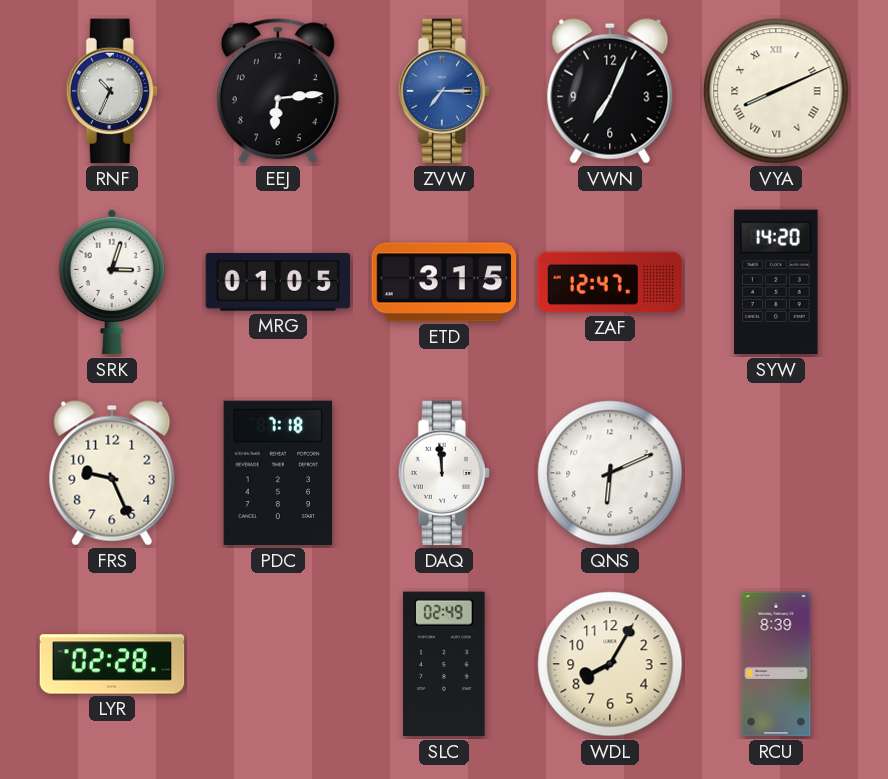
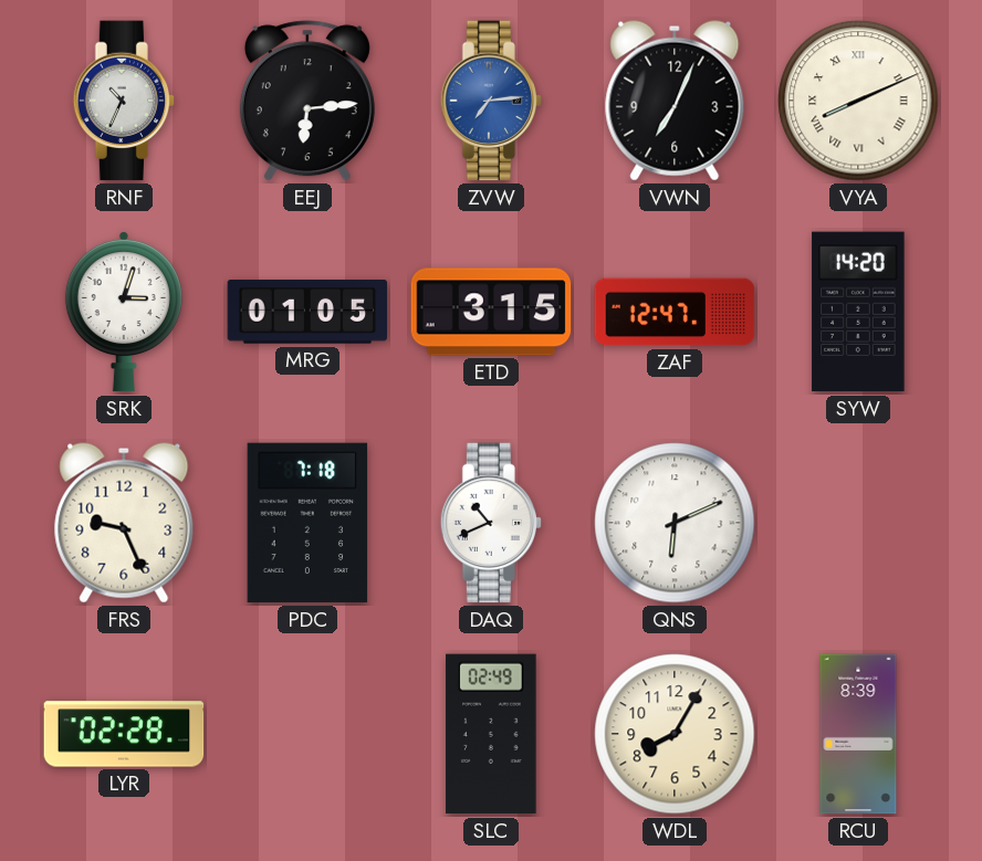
ZVW: 7:15 -> 7:14
DAQ: 11:59 -> 10:41
